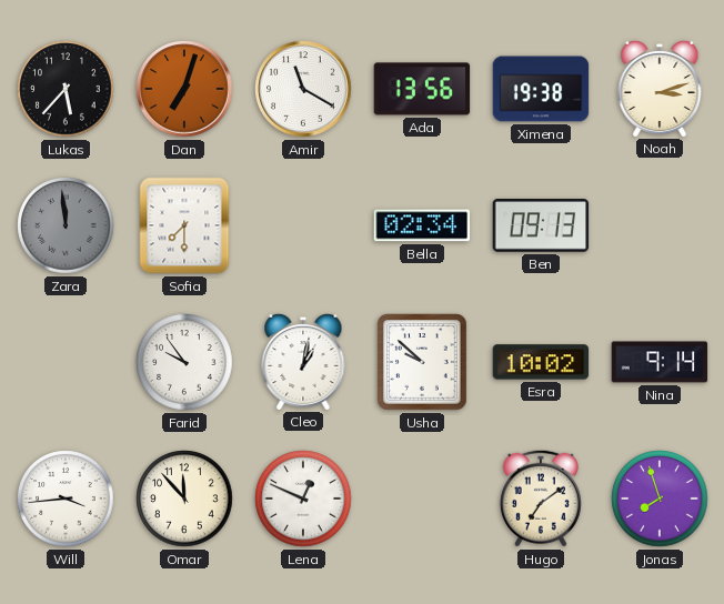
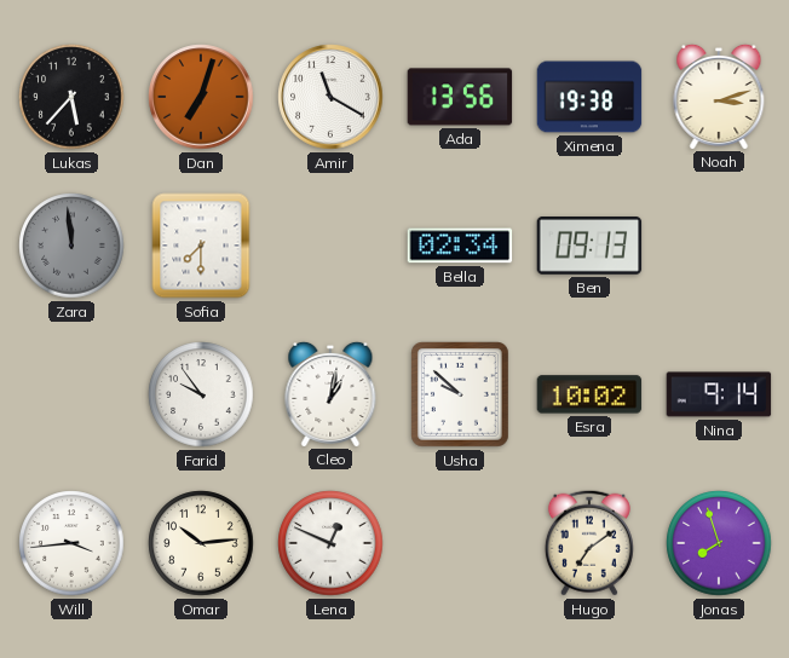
Omar: 11:53 -> 10:14
